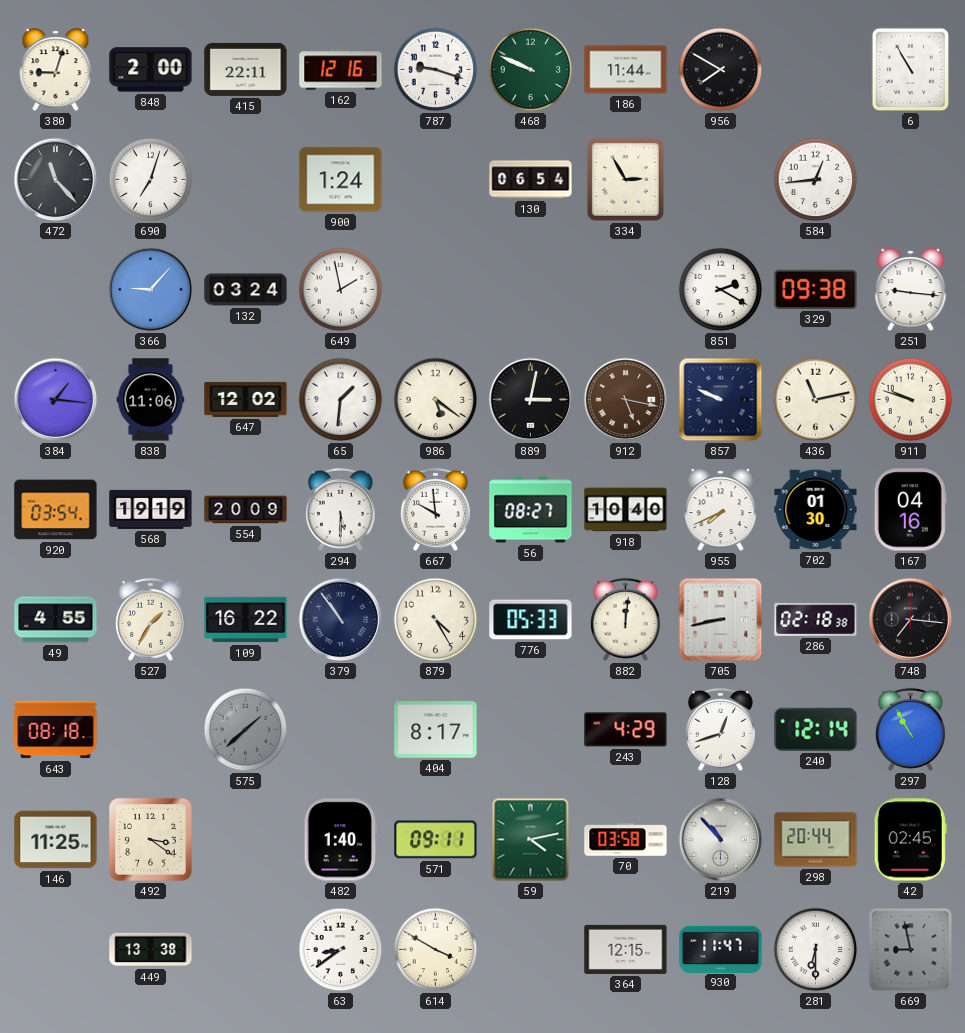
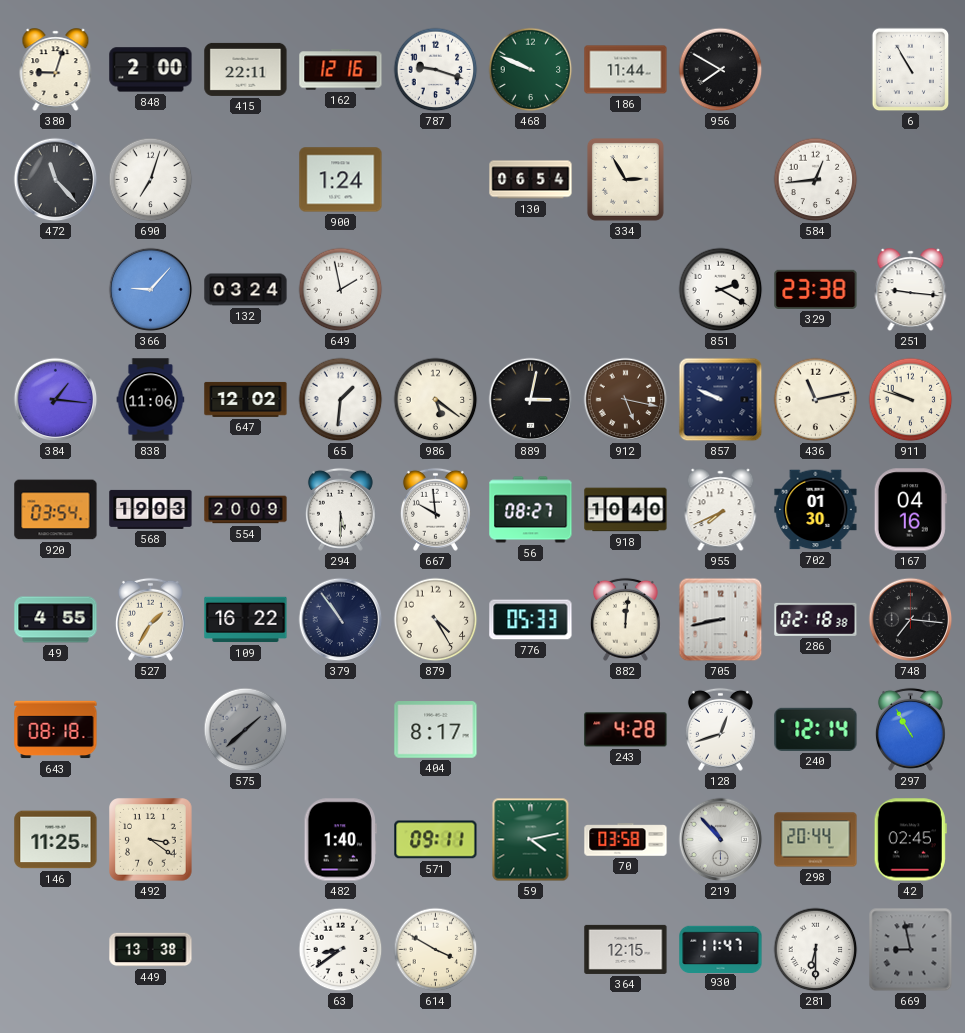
329: 09:38 -> 23:38
568: 19:19 -> 19:03
243: 4:29 -> 4:28
